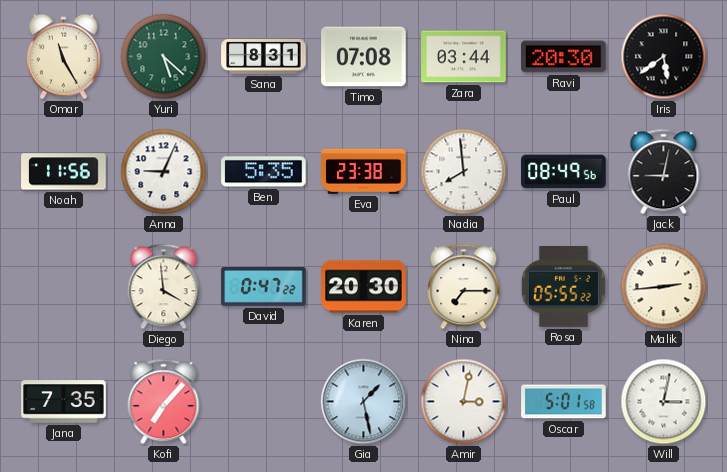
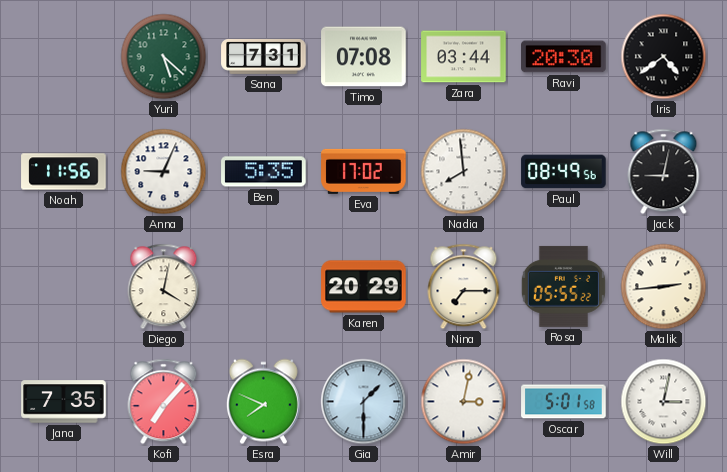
Omar: 11:25 -> none
Sana: 8:31 -> 7:31
Iris: 5:39 -> 4:39
Eva: 23:38 -> 17:02
Diego: 3:59 -> 4:02
David: 0:47 -> none
Karen: 20:30 -> 20:29
Esra: none -> 7:49
Gia: 1:28 -> 1:30
